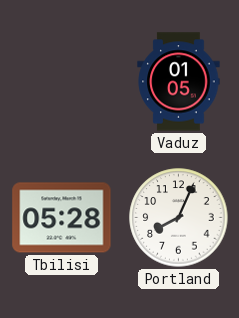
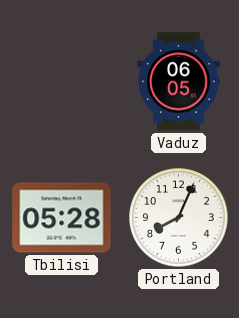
Vaduz: 01:05 -> 06:05
